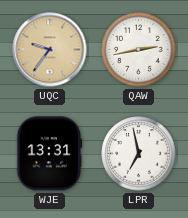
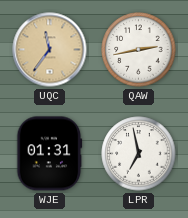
UQC: 9:36 -> 11:36
WJE: 13:31 -> 01:31
